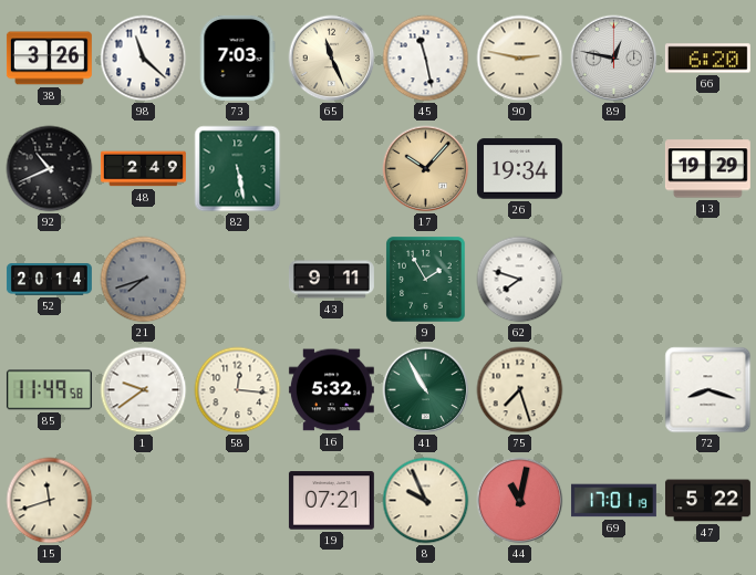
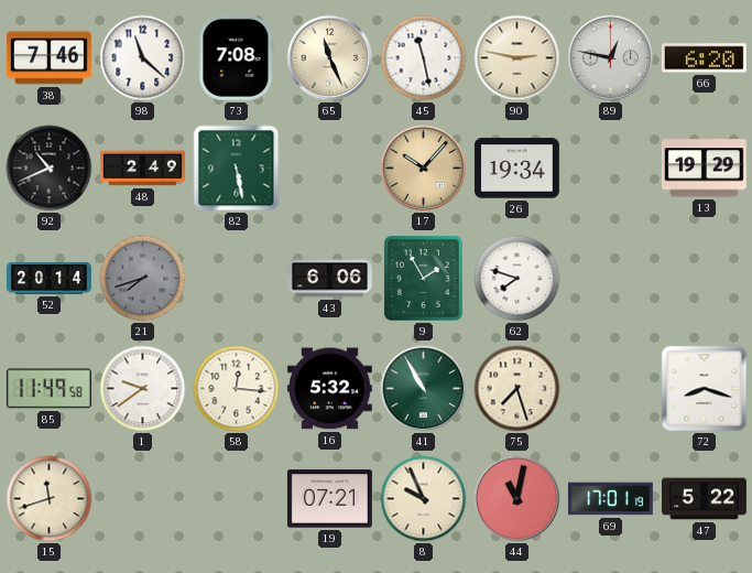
38: 3:26 -> 7:46
73: 7:03 -> 7:08
43: 9:11 -> 6:06
